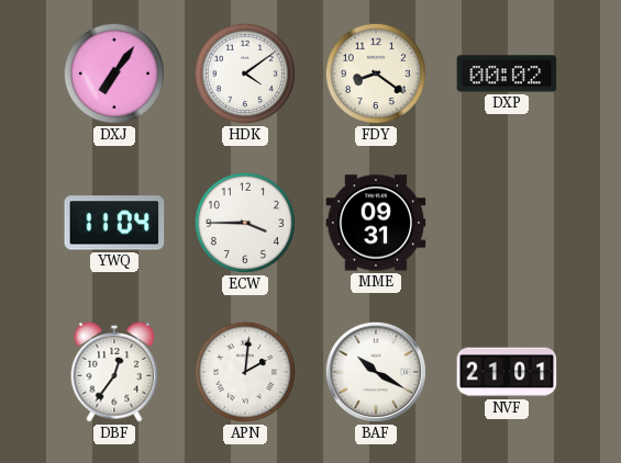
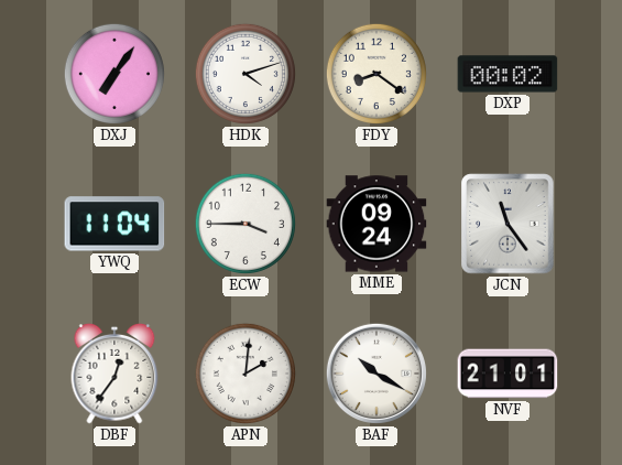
HDK: 4:09 -> 4:12
MME: 09:31 -> 09:24
JCN: none -> 11:24
